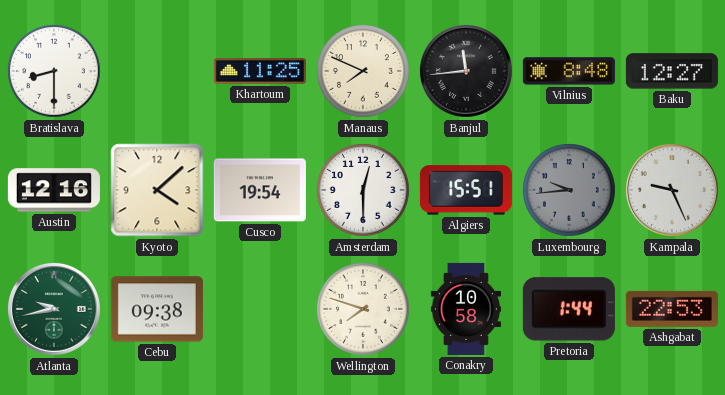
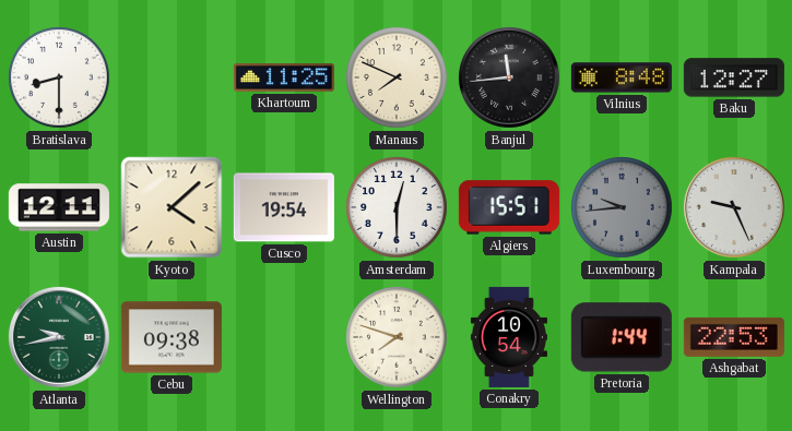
Austin: 12:16 -> 12:11
Conakry: 10:58 -> 10:54
